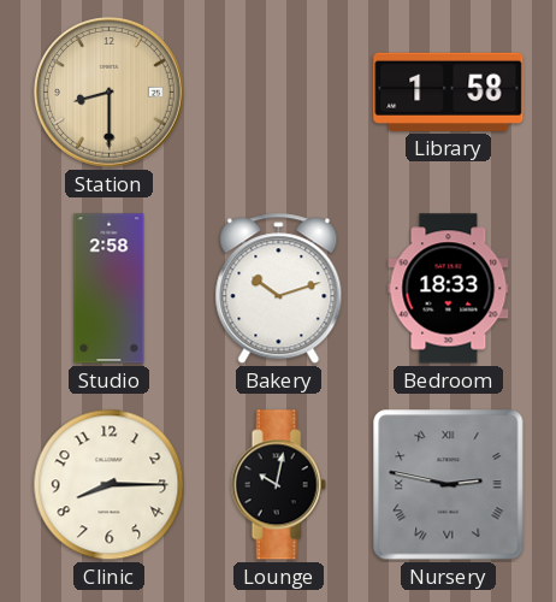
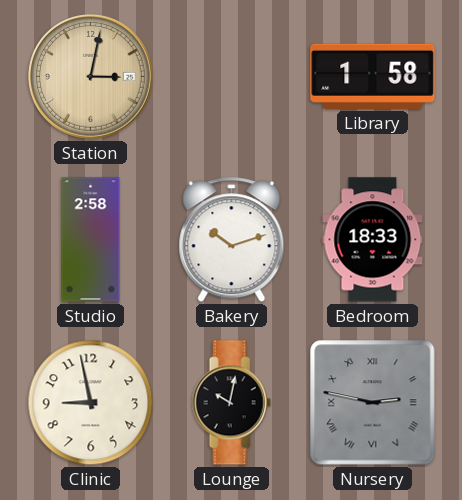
Station: 8:30 -> 3:02
Clinic: 8:15 -> 8:58
